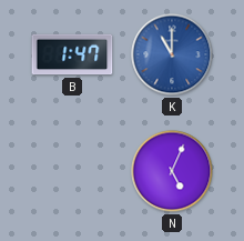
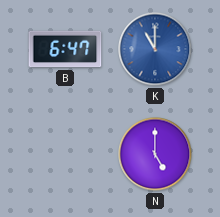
B: 1:47 -> 6:47
N: 5:04 -> 5:00
